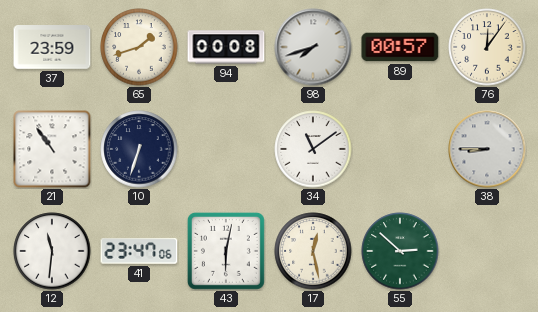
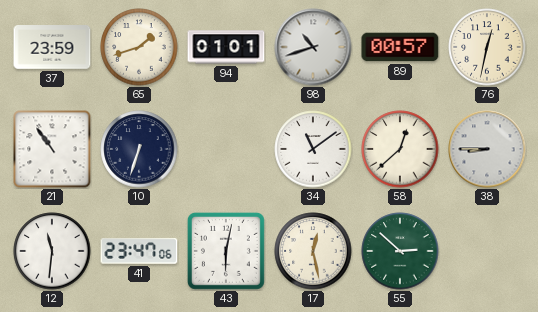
94: 00:08 -> 01:01
98: 7:42 -> 10:42
76: 12:06 -> 12:32
58: none -> 12:38
